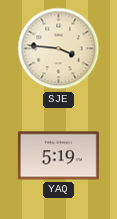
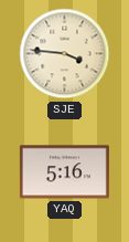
YAQ: 5:19 -> 5:16
